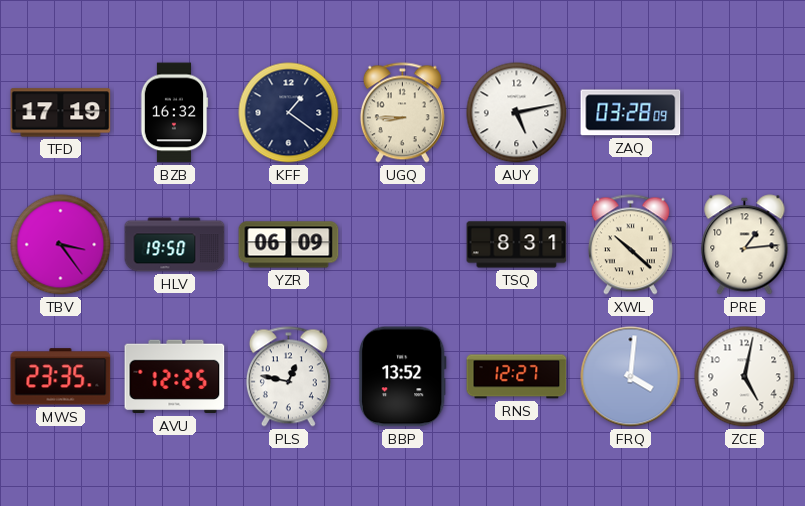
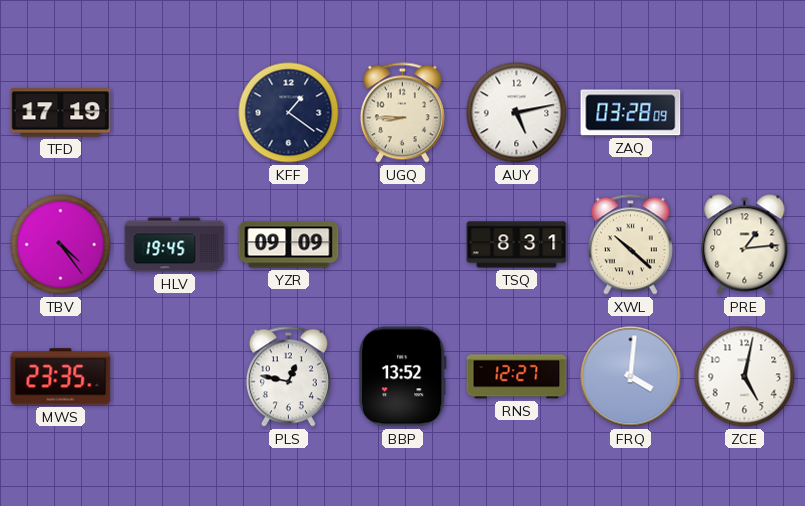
BZB: 16:32 -> none
TBV: 3:24 -> 4:24
HLV: 19:50 -> 19:45
YZR: 06:09 -> 09:09
AVU: 12:25 -> none
